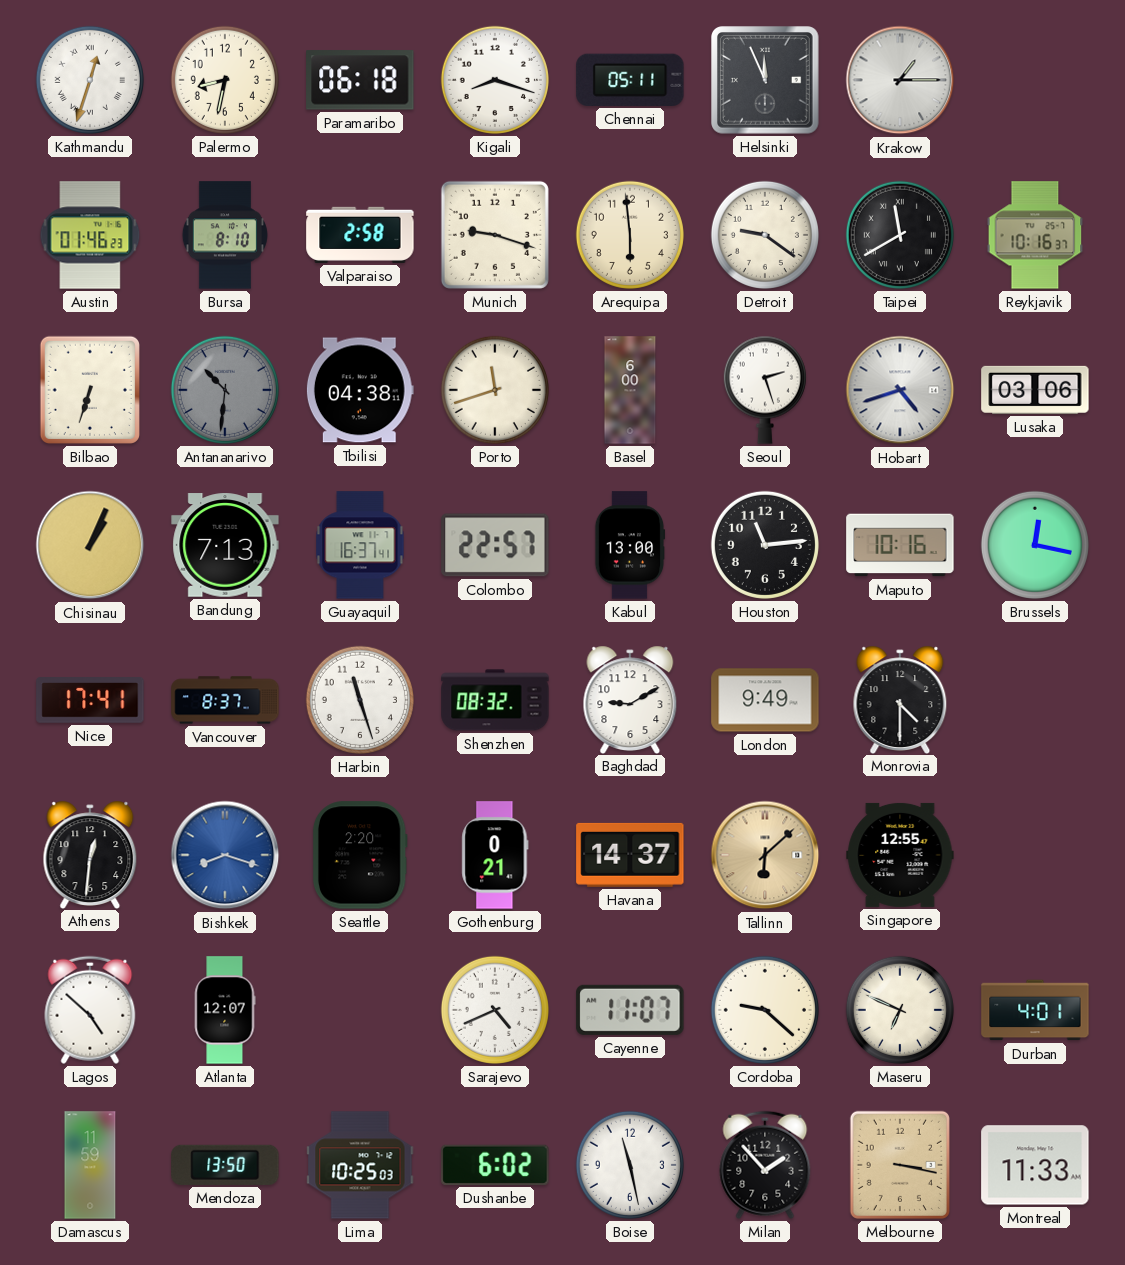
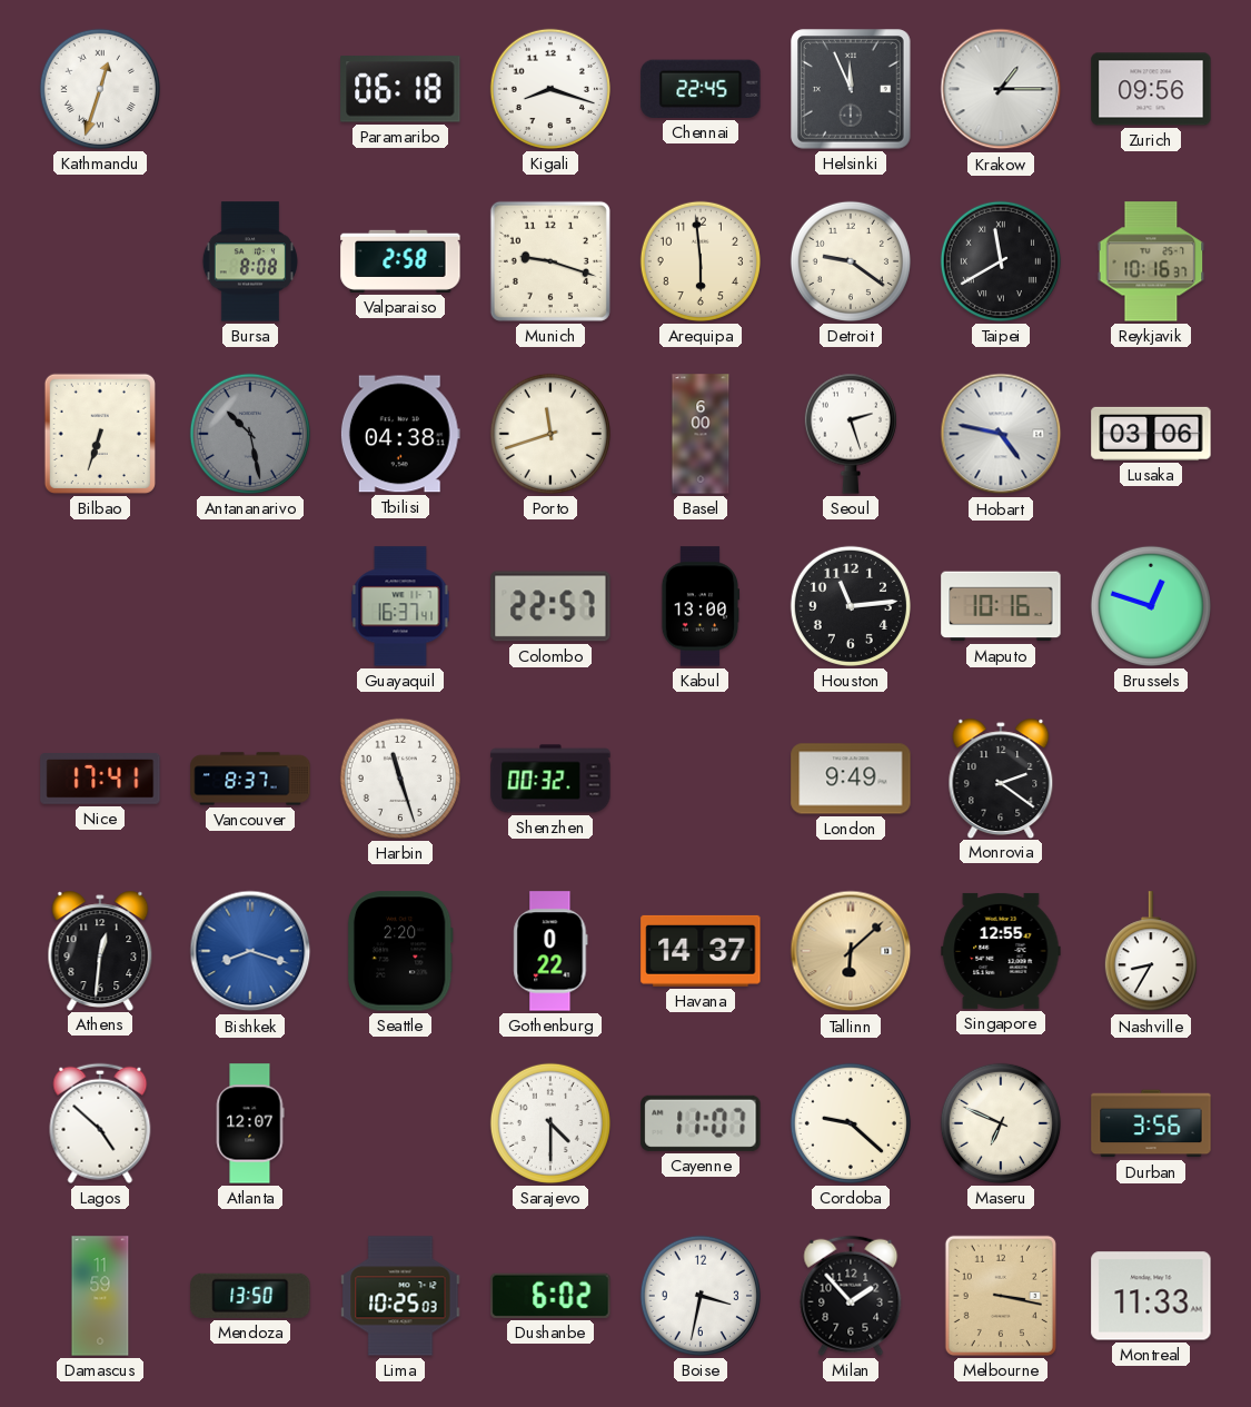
Palermo: 8:32 -> none
Chennai: 05:11 -> 22:45
Zurich: none -> 09:56
Austin: 01:46 -> none
Bursa: 8:10 -> 8:08
Antananarivo: 10:31 -> 10:28
Hobart: 4:42 -> 4:47
Chisinau: 1:04 -> none
Bandung: 7:13 -> none
Brussels: 12:17 -> 12:48
Shenzhen: 08:32 -> 00:32
Baghdad: 9:10 -> none
Monrovia: 4:30 -> 2:21
Gothenburg: 0:21 -> 0:22
Nashville: none -> 8:35
Sarajevo: 4:41 -> 4:30
Durban: 4:01 -> 3:56
Boise: 11:28 -> 3:32
